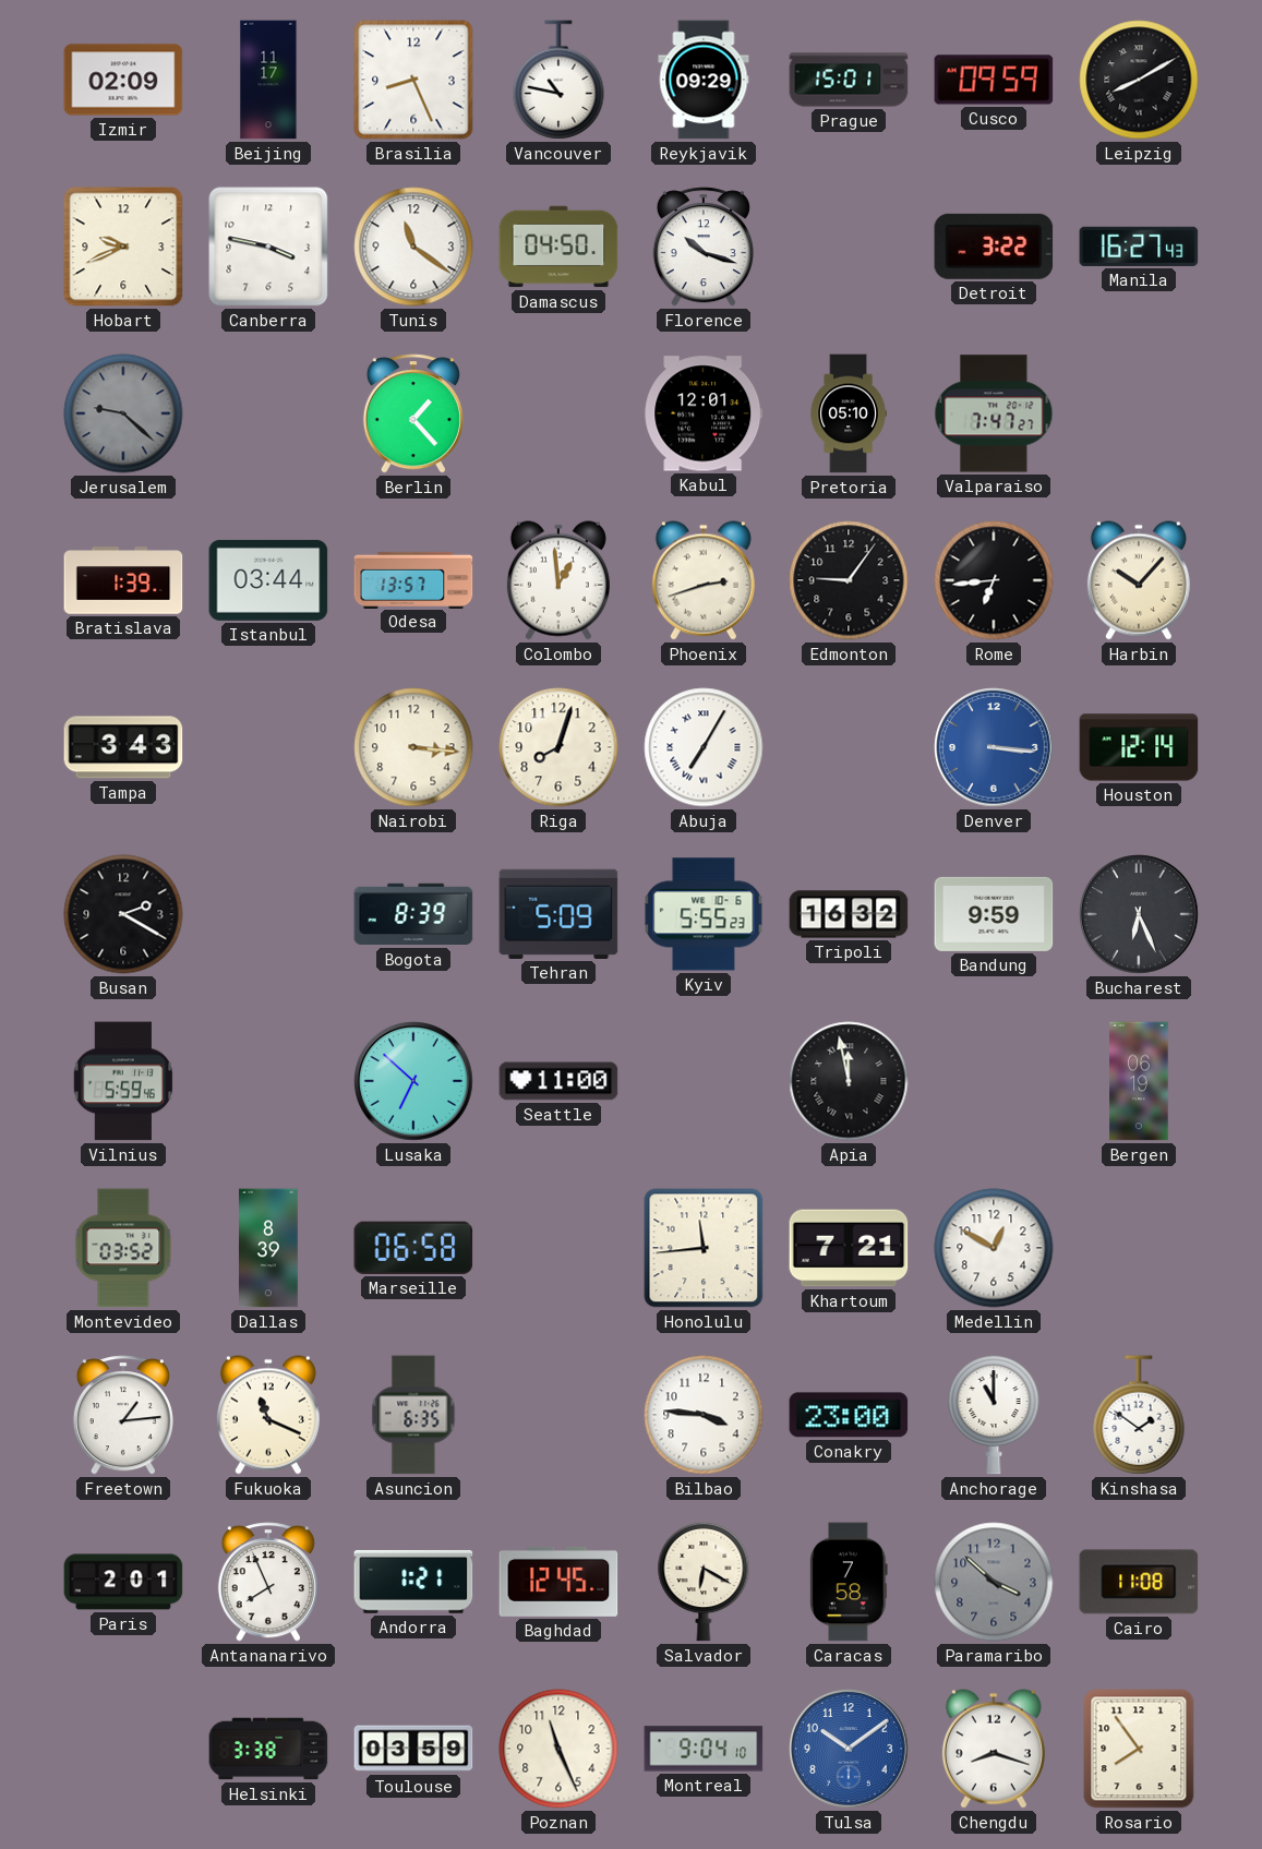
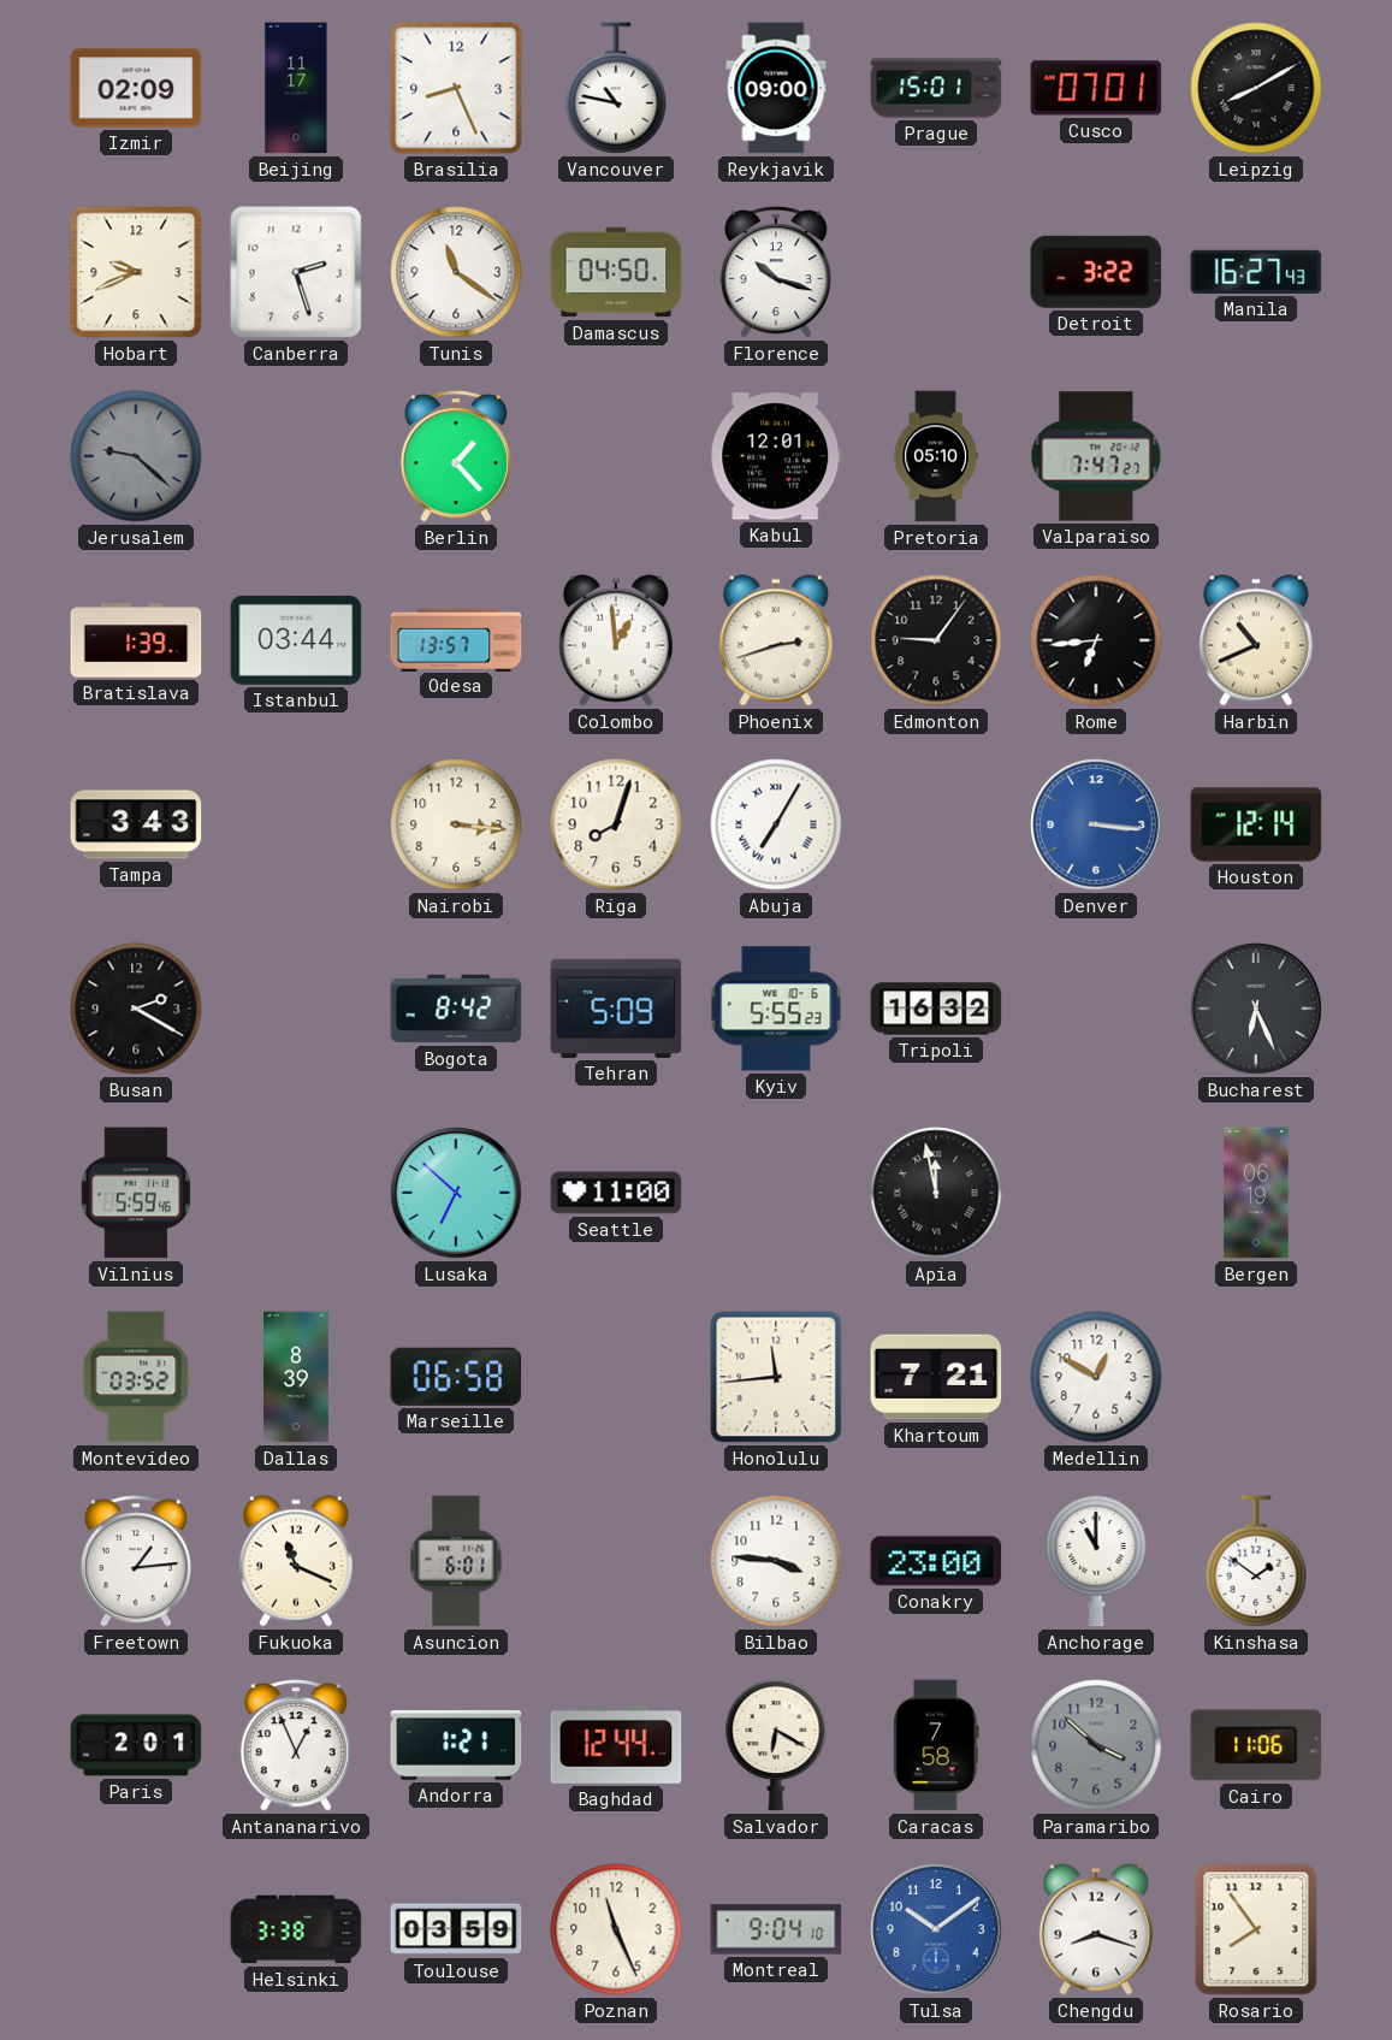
Reykjavik: 09:29 -> 09:00
Cusco: 09:59 -> 07:01
Canberra: 3:47 -> 2:27
Harbin: 10:07 -> 10:41
Bogota: 8:39 -> 8:42
Bandung: 9:59 -> none
Asuncion: 6:35 -> 6:01
Antananarivo: 7:56 -> 12:56
Baghdad: 12:45 -> 12:44
Cairo: 11:08 -> 11:06
